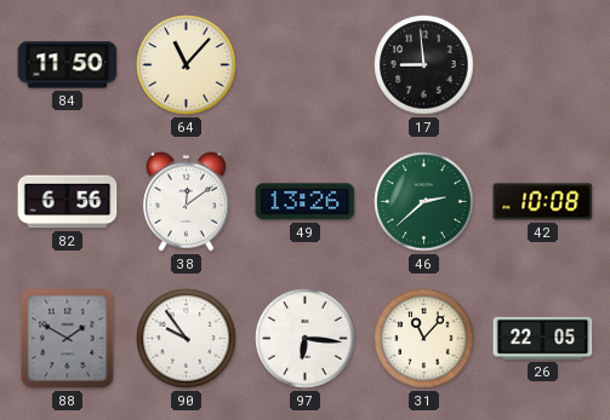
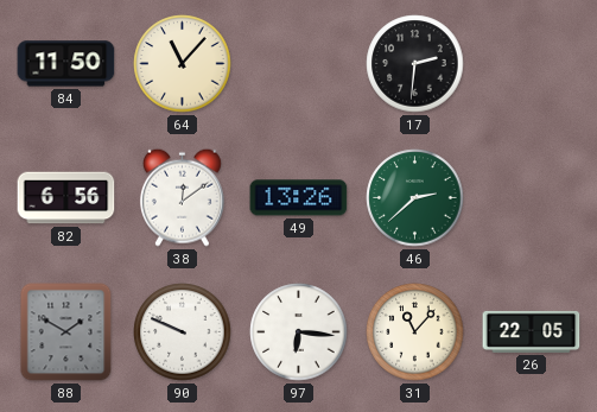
17: 8:59 -> 2:31
42: 10:08 -> none
90: 9:54 -> 9:49
